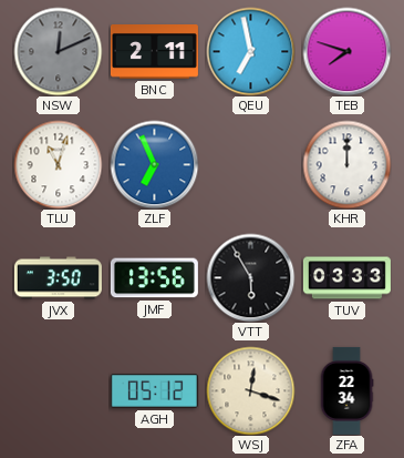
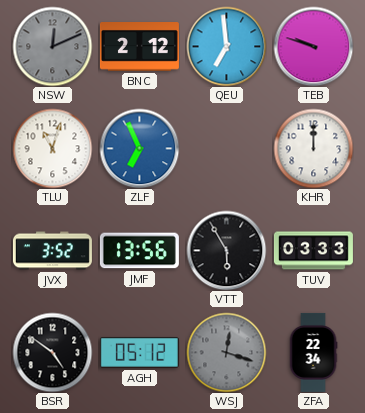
BNC: 2:11 -> 2:12
QEU: 6:58 -> 6:59
TEB: 7:48 -> 9:48
JVX: 3:50 -> 3:52
BSR: none -> 4:51
WSJ dial: cream -> grey
